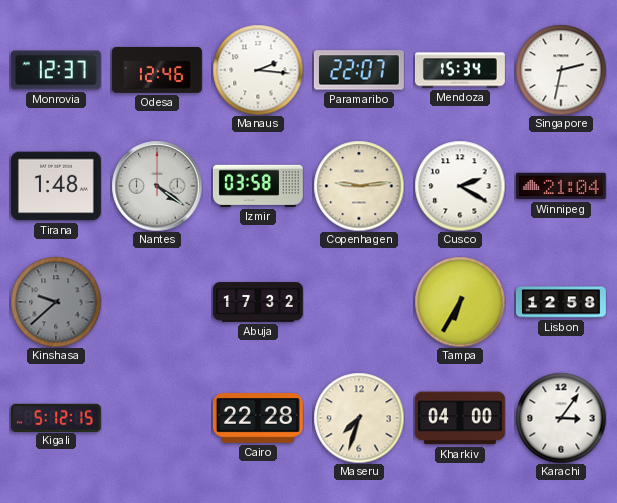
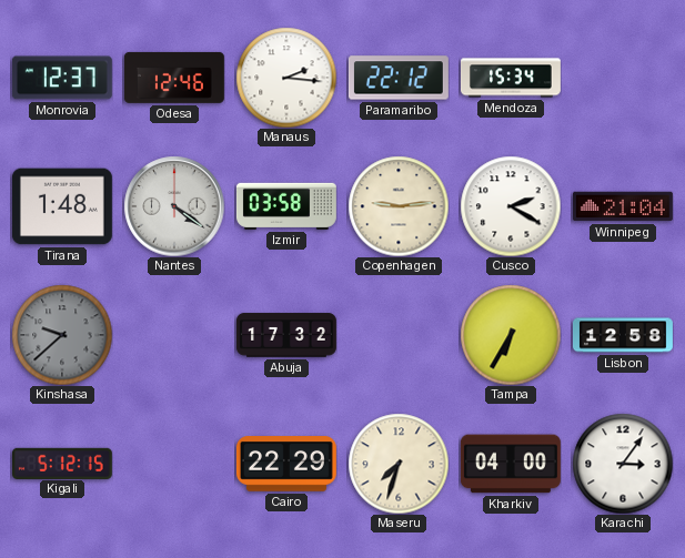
Paramaribo: 22:07 -> 22:12
Singapore: 2:32 -> none
Cairo: 22:28 -> 22:29
